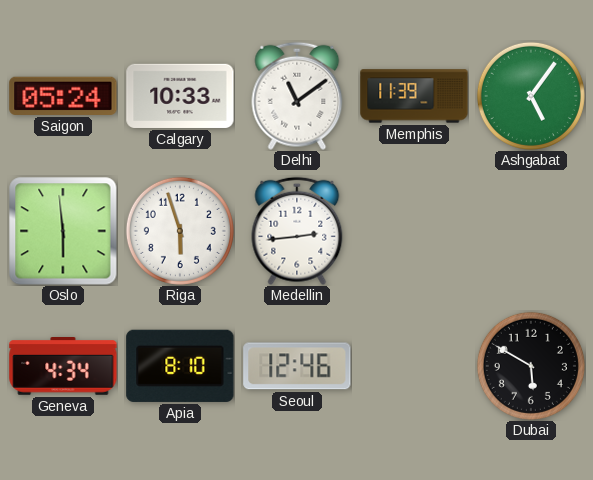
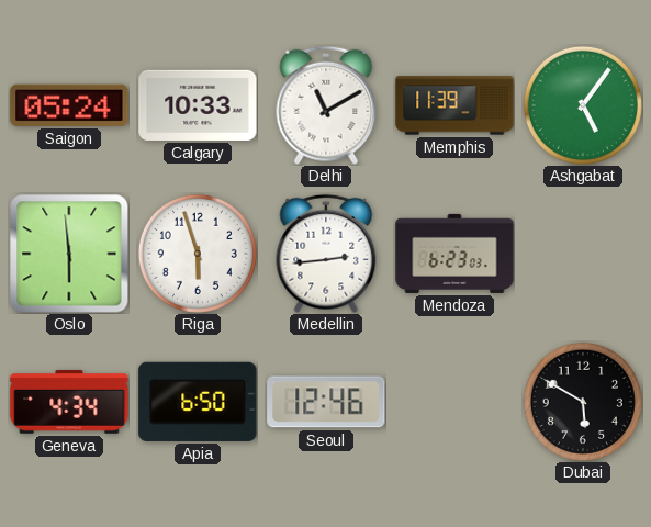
Delhi: 11:09 -> 11:10
Mendoza: none -> 6:23
Apia: 8:10 -> 6:50
